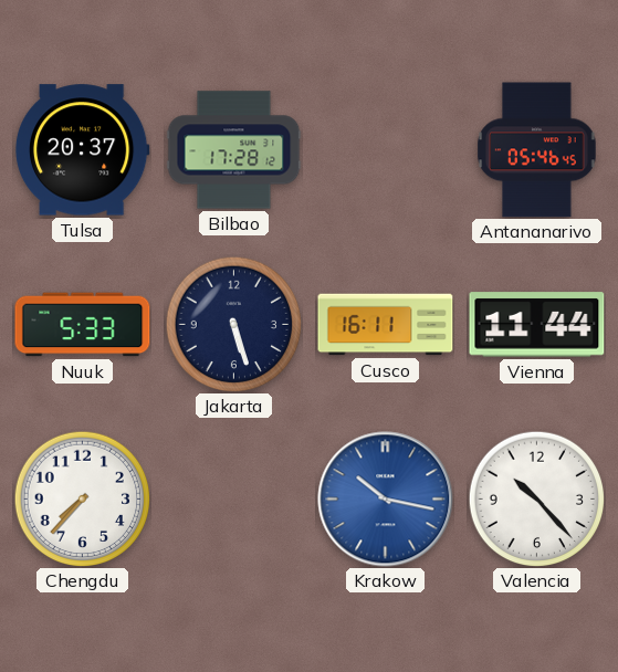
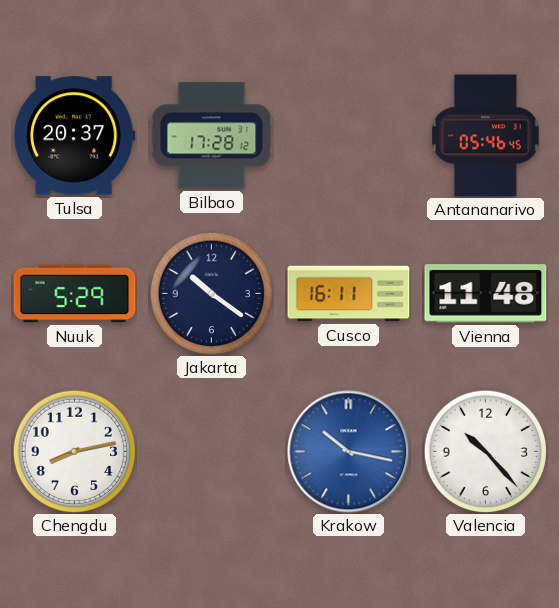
Nuuk: 5:33 -> 5:29
Jakarta: 5:27 -> 10:21
Vienna: 11:44 -> 11:48
Chengdu: 7:37 -> 8:13
